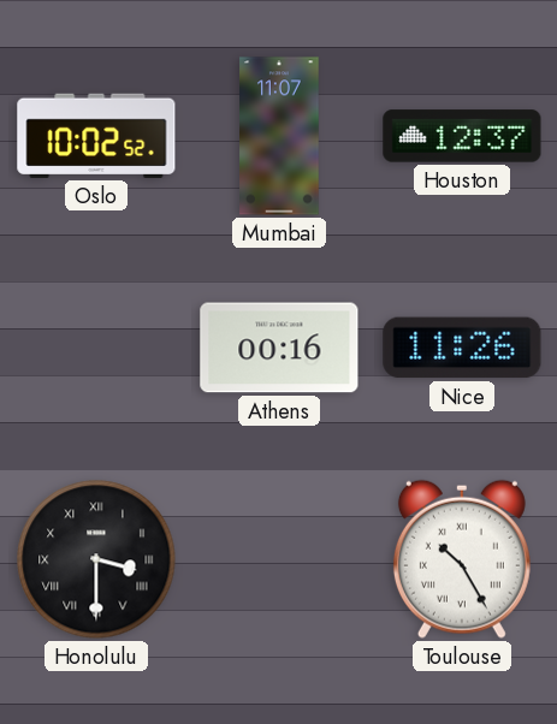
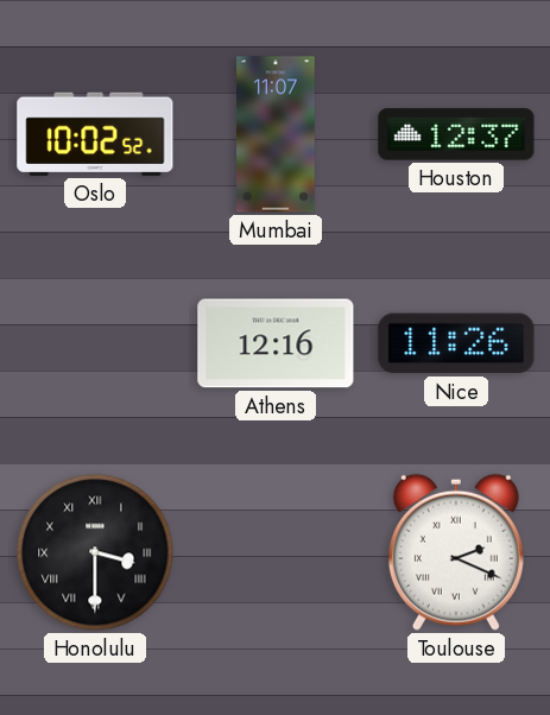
Athens: 00:16 -> 12:16
Toulouse: 10:25 -> 2:19
